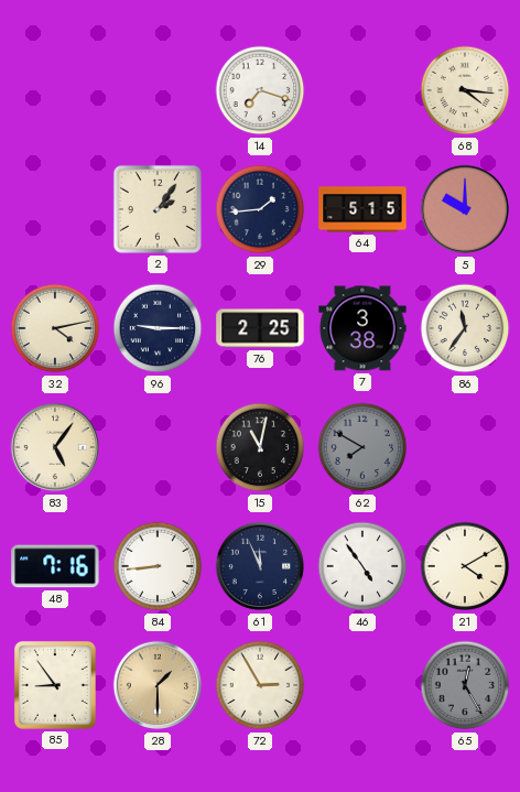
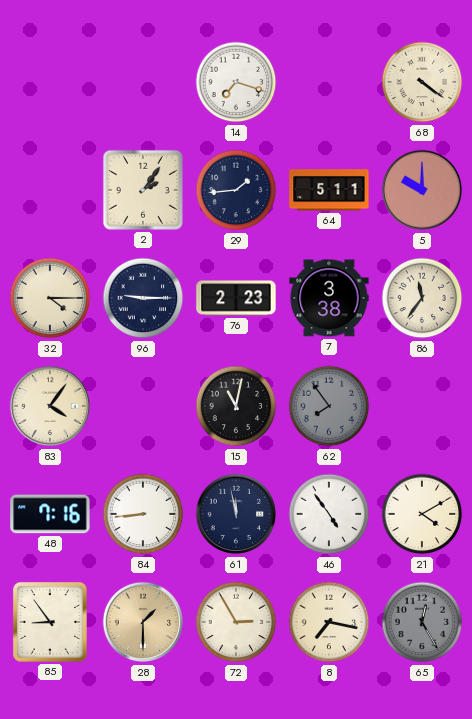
68: 4:16 -> 4:21
64: 5:15 -> 5:11
32: 4:13 -> 4:15
76: 2:25 -> 2:23
83: 5:06 -> 4:06
62: 7:50 -> 7:54
61: 11:56 -> 11:58
8: none -> 7:17
